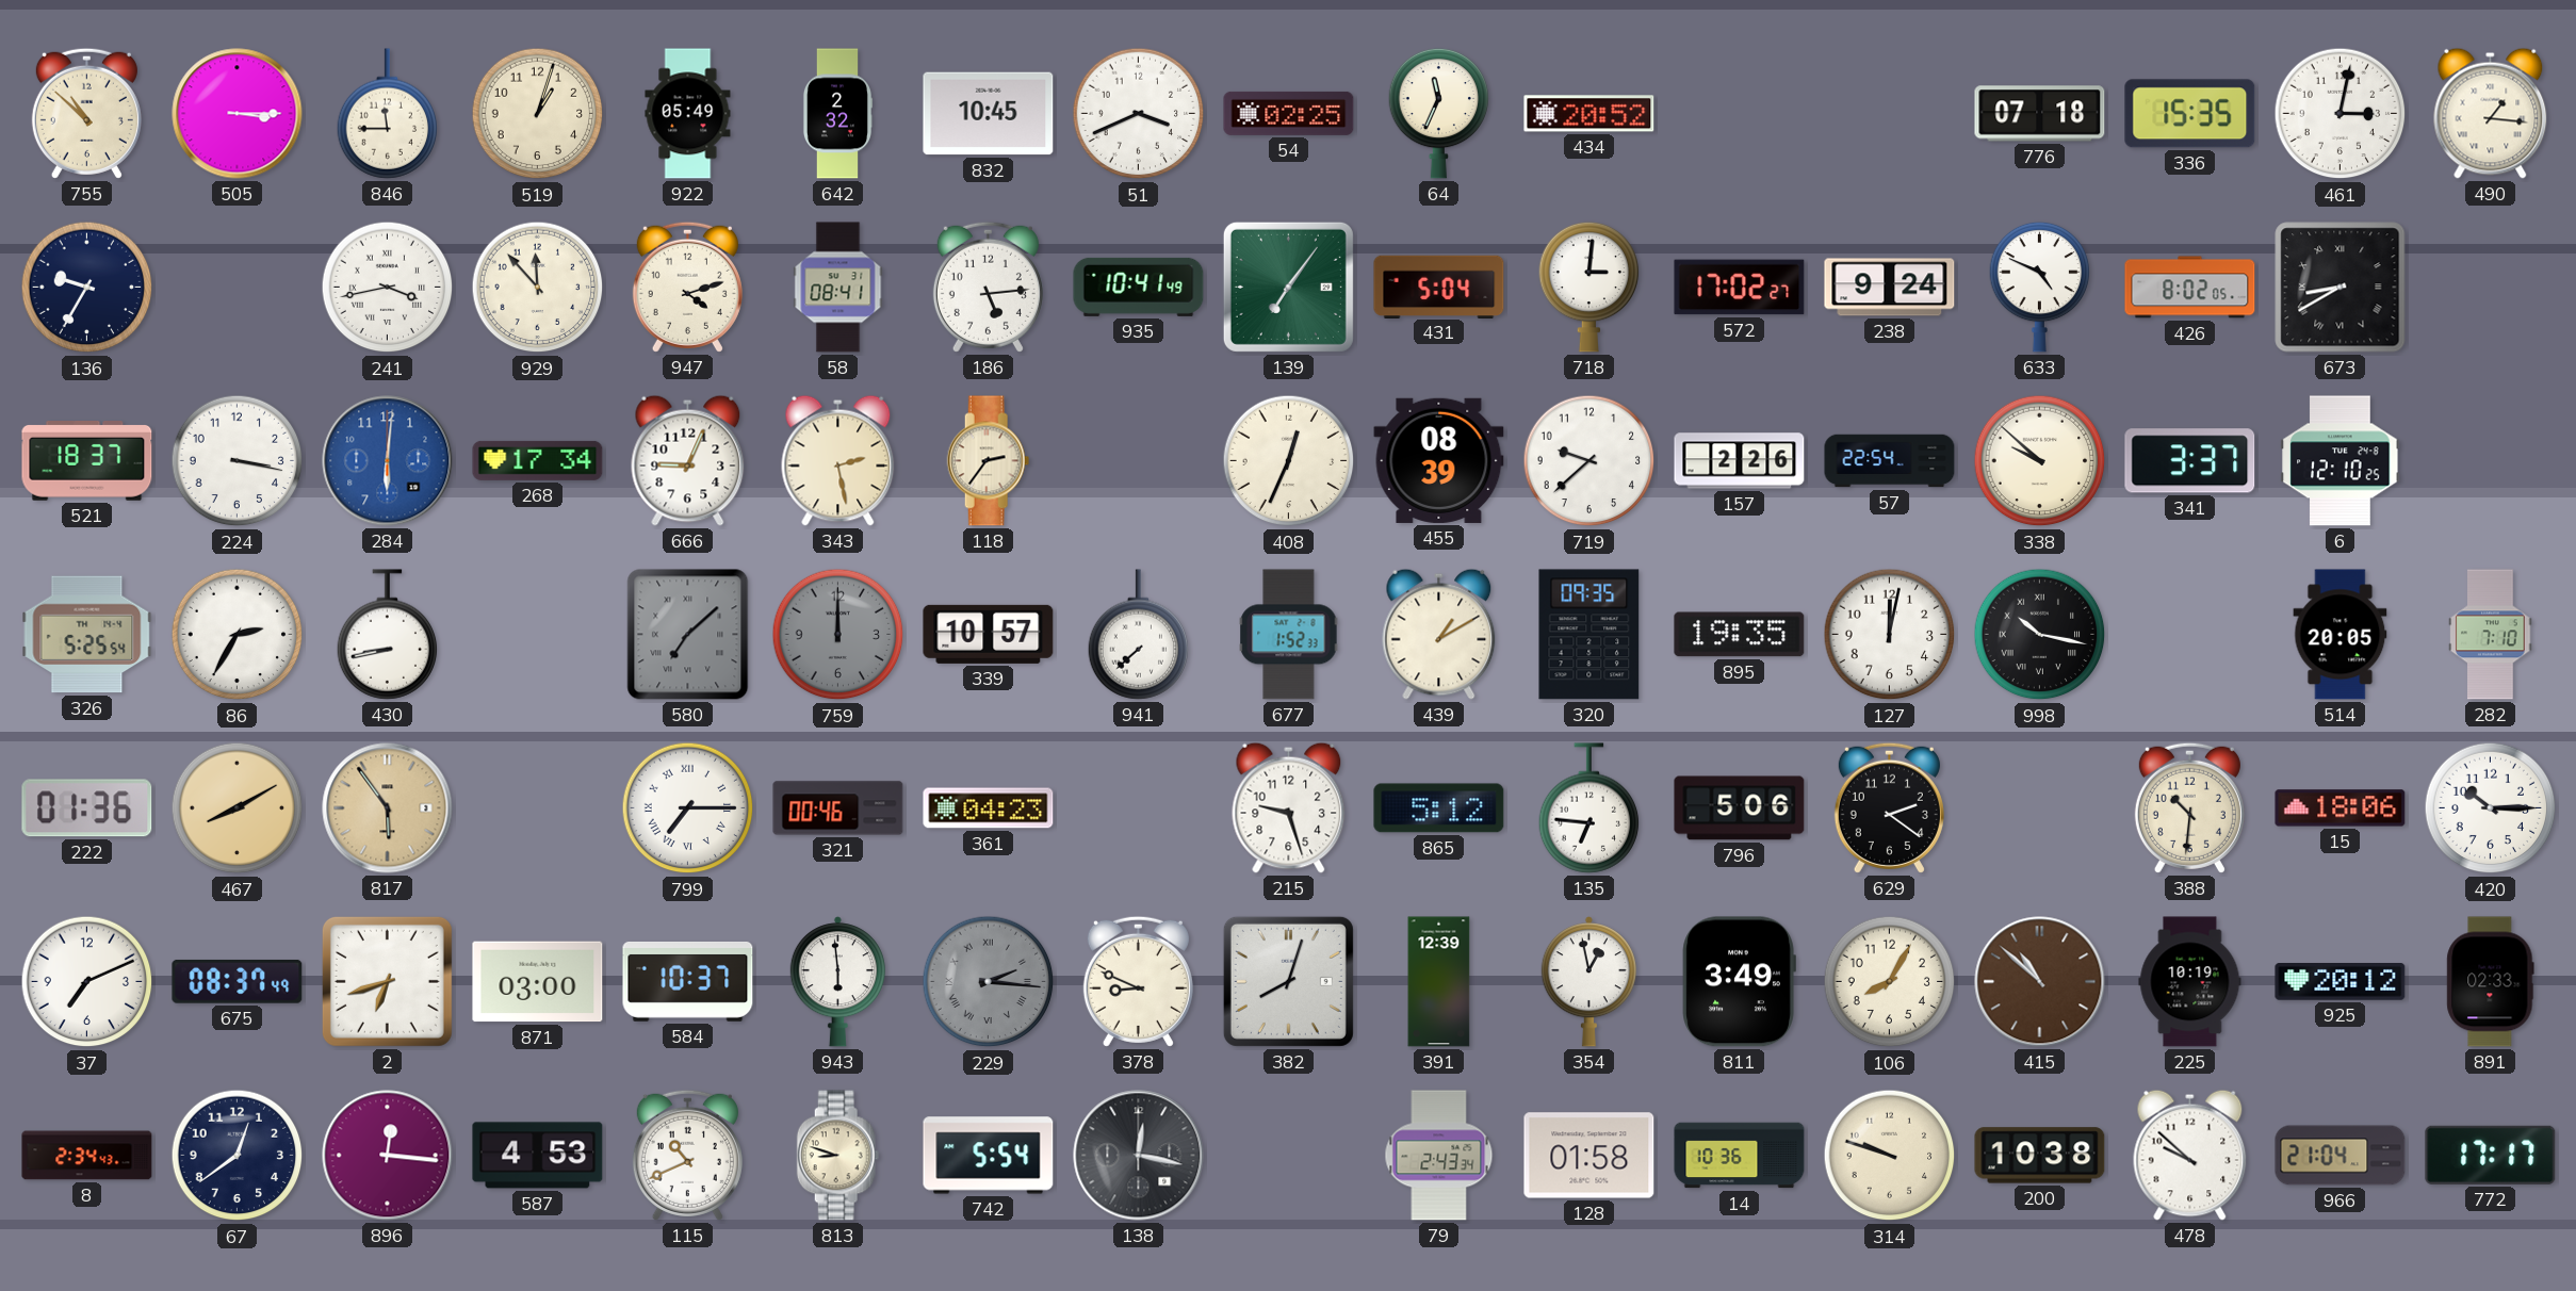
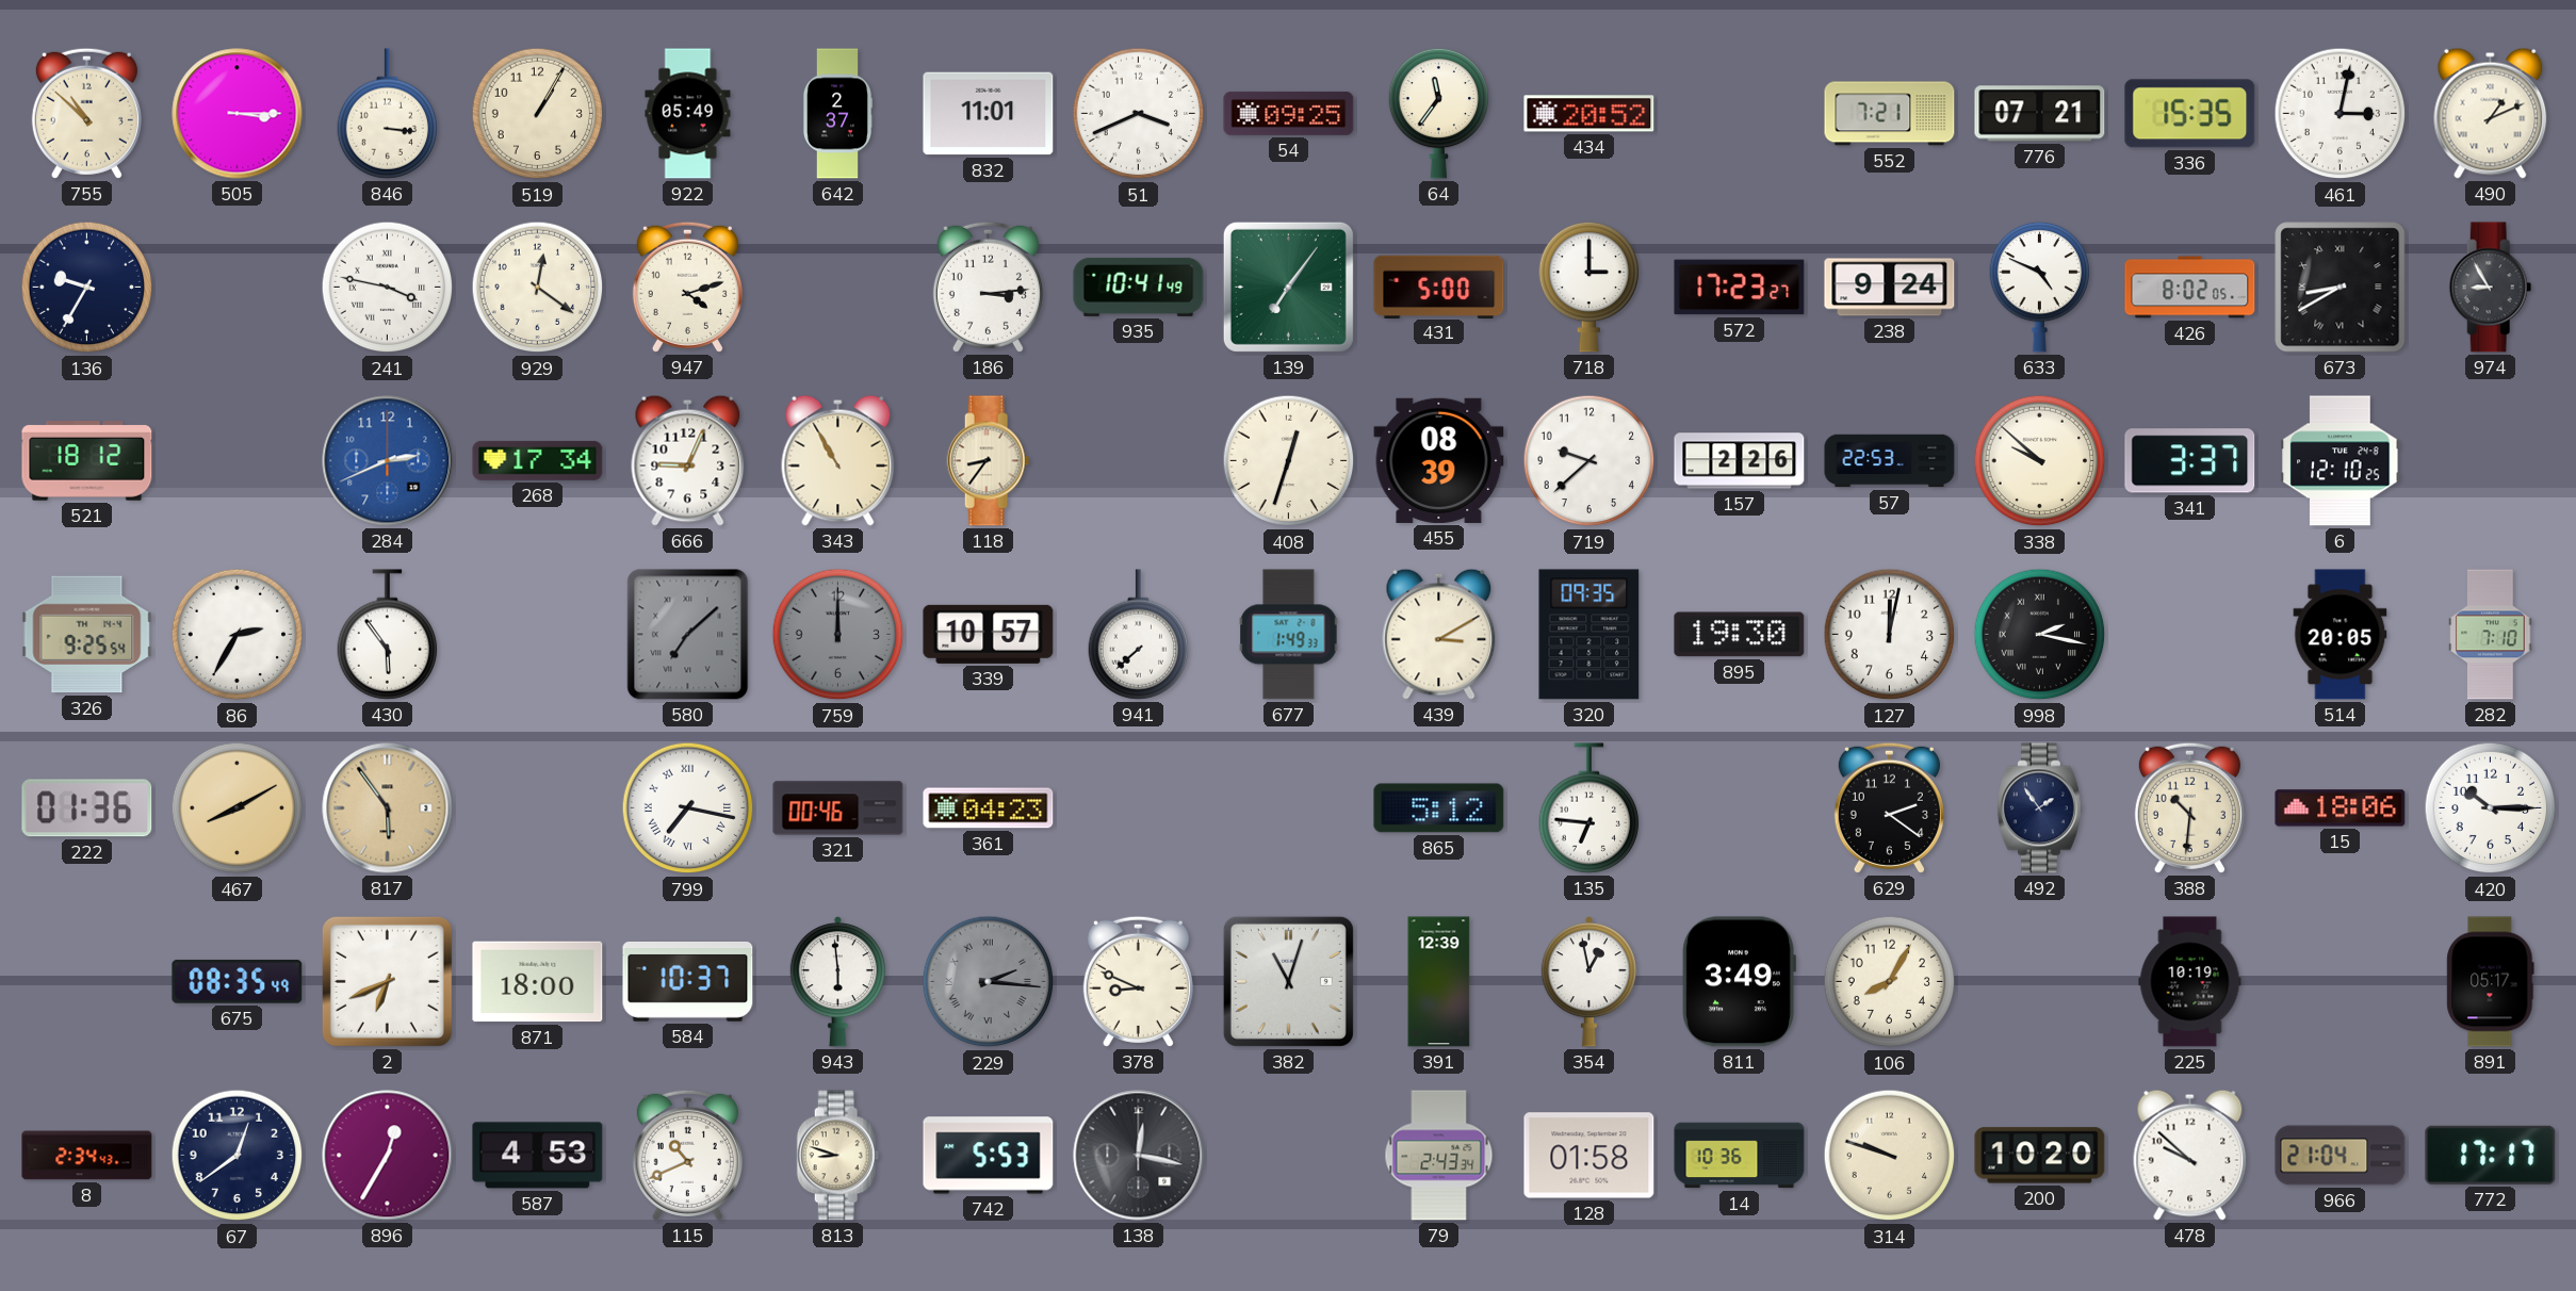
846: 11:45 -> 3:16
519: 1:03 -> 1:05
642: 2:32 -> 2:37
832: 10:45 -> 11:01
54: 02:25 -> 09:25
64: 11:34 -> 11:36
552: none -> 7:21
776: 07:18 -> 07:21
490: 1:16 -> 1:11
241: 3:43 -> 3:47
929: 11:53 -> 12:21
58: 08:41 -> none
186: 5:14 -> 3:14
431: 5:04 -> 5:00
718: 3:01 -> 3:00
572: 17:02 -> 17:23
974: none -> 8:55
521: 18:37 -> 18:12
224: 3:17 -> none
284: 6:01 -> 2:41
343: 2:28 -> 10:55
118: 2:36 -> 8:36
408: 12:34 -> 12:33
57: 22:54 -> 22:53
326: 5:25 -> 9:25
430: 8:43 -> 5:54
677: 1:52 -> 1:49
439: 1:10 -> 3:10
895: 19:35 -> 19:30
998: 10:17 -> 2:17
799: 7:15 -> 7:17
215: 9:27 -> none
796: 5:06 -> none
492: none -> 1:54
37: 7:11 -> none
675: 08:37 -> 08:35
2: 6:42 -> 6:41
871: 03:00 -> 18:00
382: 8:03 -> 11:03
415: 10:52 -> none
925: 20:12 -> none
891: 02:33 -> 05:17
896: 12:16 -> 12:35
742: 5:54 -> 5:53
200: 10:38 -> 10:20
